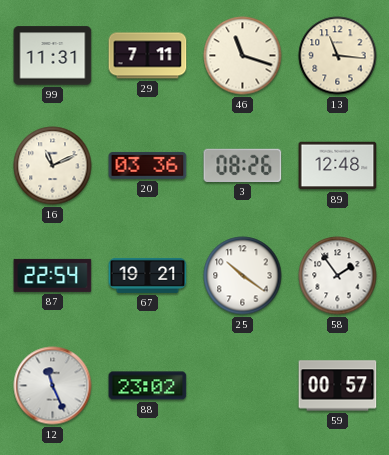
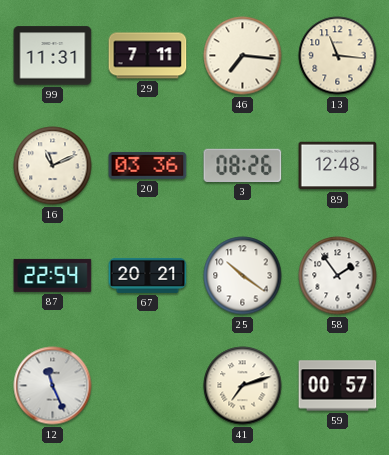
46: 11:18 -> 7:16
67: 19:21 -> 20:21
88: 23:02 -> none
41: none -> 7:12
